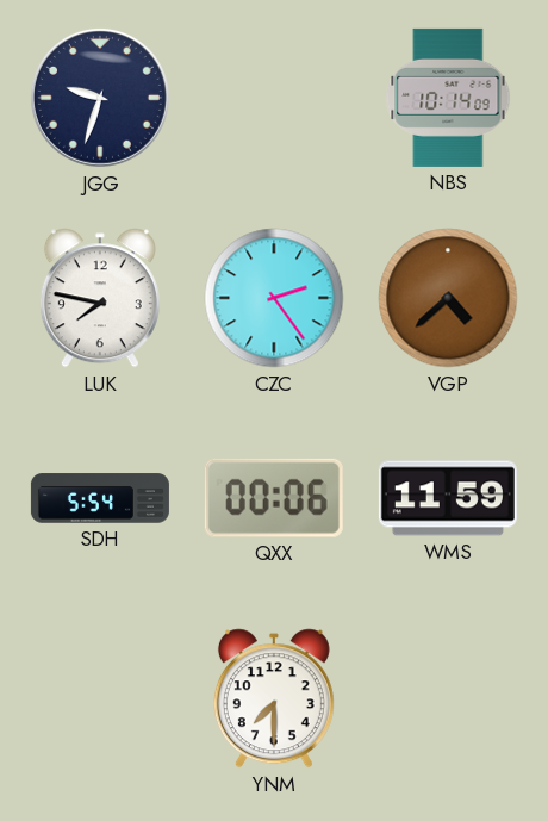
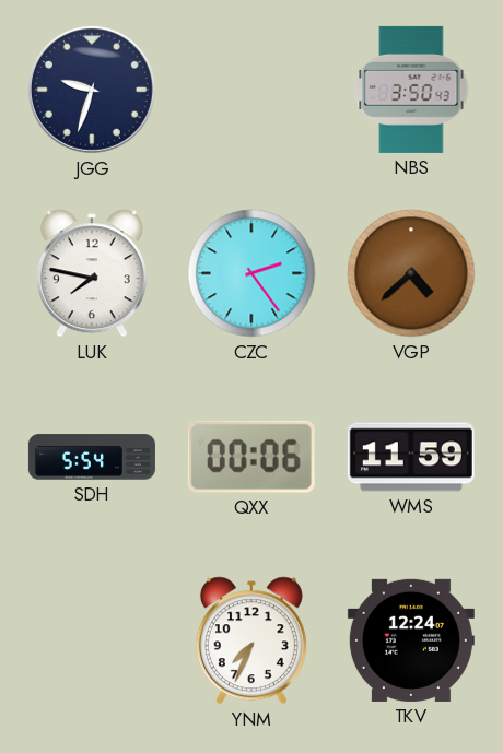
NBS: 10:14 -> 3:50
YNM: 7:30 -> 7:34
TKV: none -> 12:24
